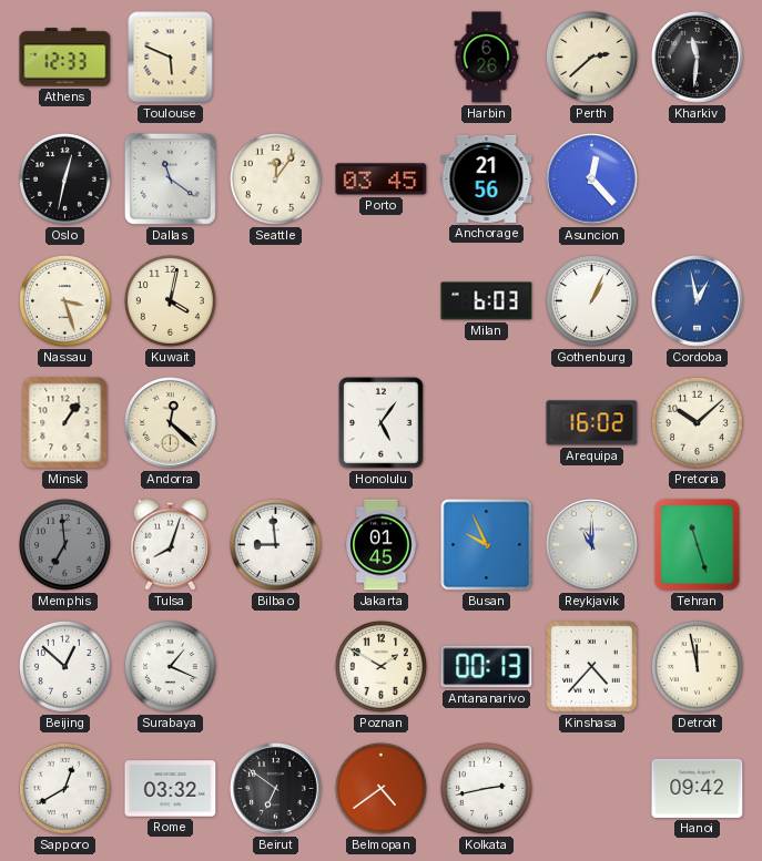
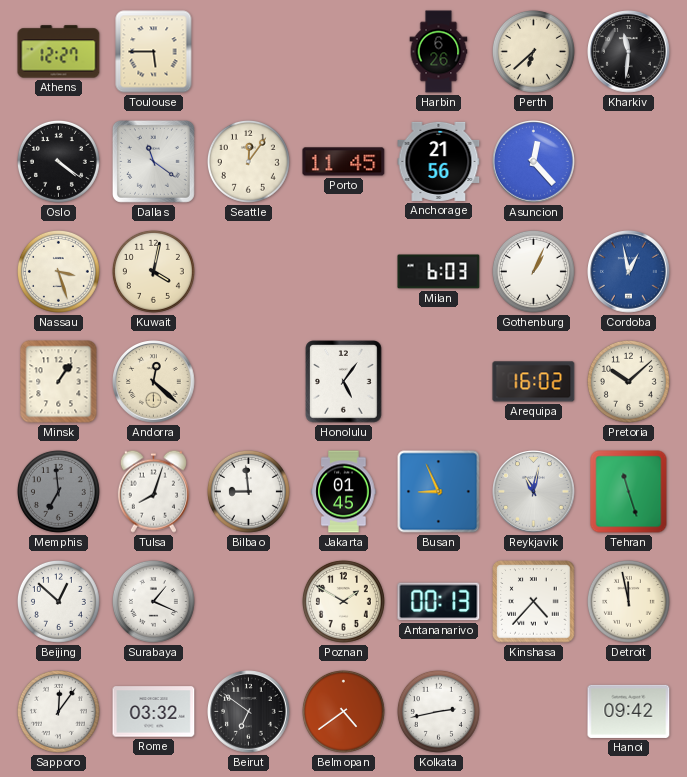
Athens: 12:33 -> 12:27
Toulouse: 5:49 -> 5:45
Perth: 2:38 -> 6:38
Oslo: 12:32 -> 4:21
Porto: 03:45 -> 11:45
Busan: 9:56 -> 8:56
Reykjavik: 11:00 -> 11:02
Sapporo: 12:40 -> 12:06
